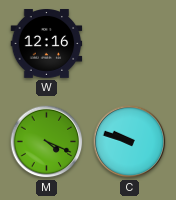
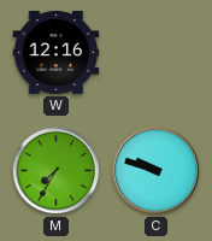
M: 4:19 -> 7:35
